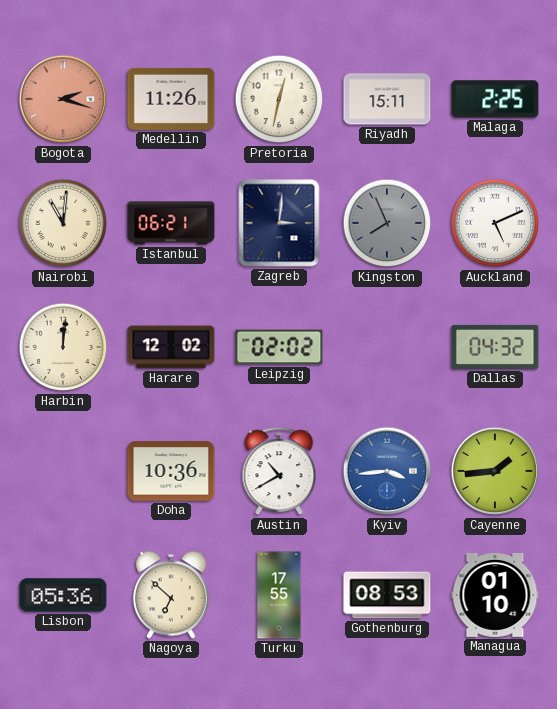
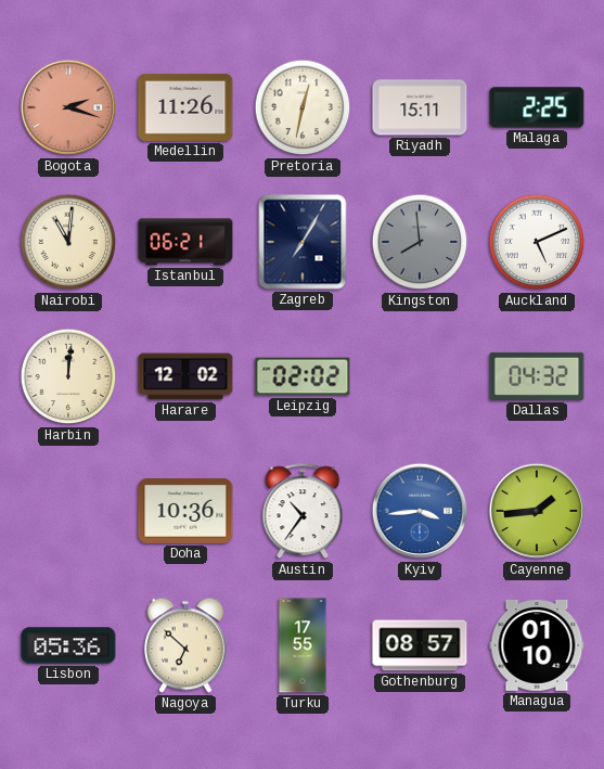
Zagreb: 3:01 -> 7:05
Kingston: 7:56 -> 7:59
Austin: 10:40 -> 10:36
Gothenburg: 08:53 -> 08:57
